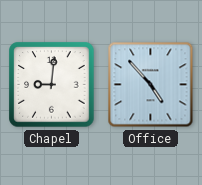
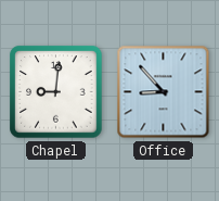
Office: 4:53 -> 8:53
